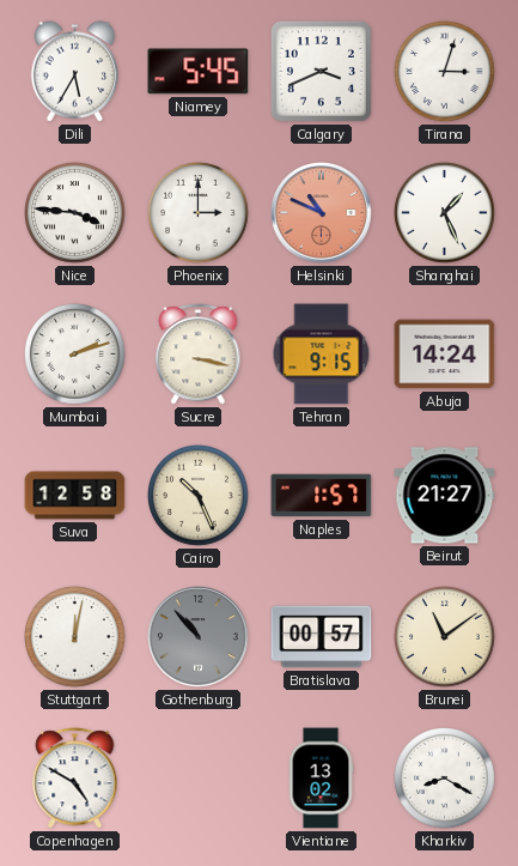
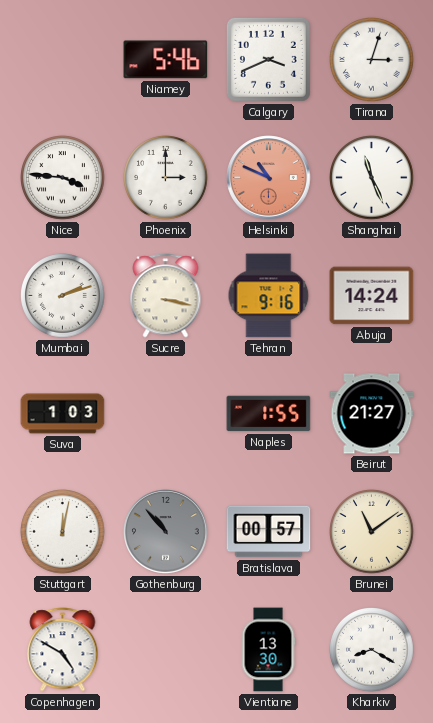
Dili: 5:35 -> none
Niamey: 5:45 -> 5:46
Shanghai: 1:26 -> 11:26
Tehran: 9:15 -> 9:16
Suva: 12:58 -> 1:03
Cairo: 10:26 -> none
Naples: 1:57 -> 1:55
Vientiane: 13:02 -> 13:30
